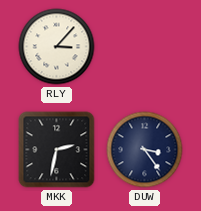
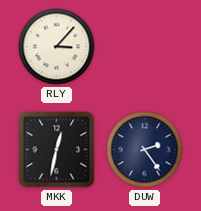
MKK: 2:32 -> 12:32
DUW: 3:24 -> 2:24
